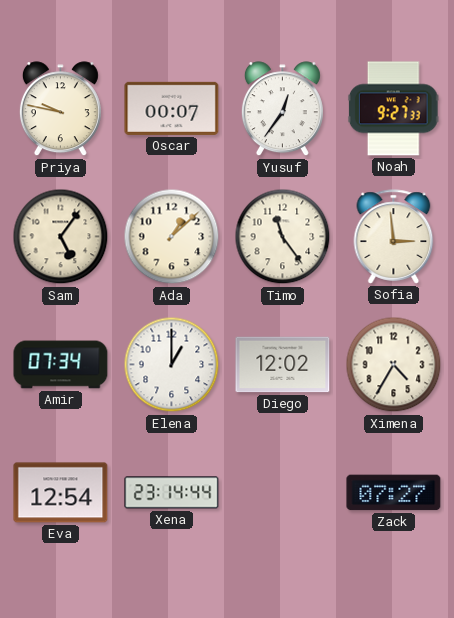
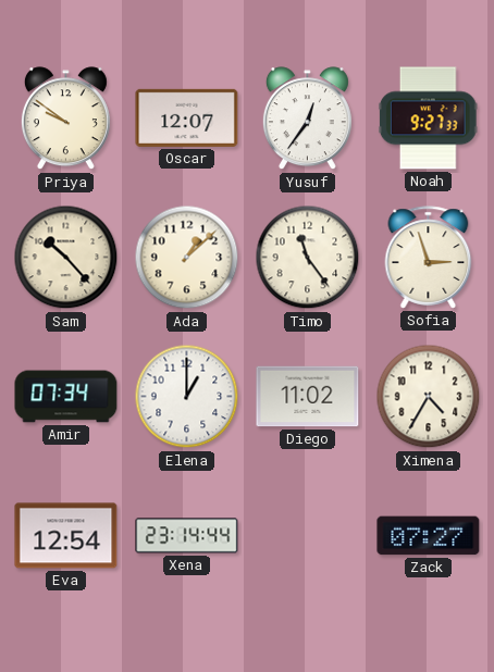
Priya: 9:47 -> 9:51
Oscar: 00:07 -> 12:07
Sam: 5:06 -> 10:23
Sofia: 2:59 -> 2:57
Diego: 12:02 -> 11:02
